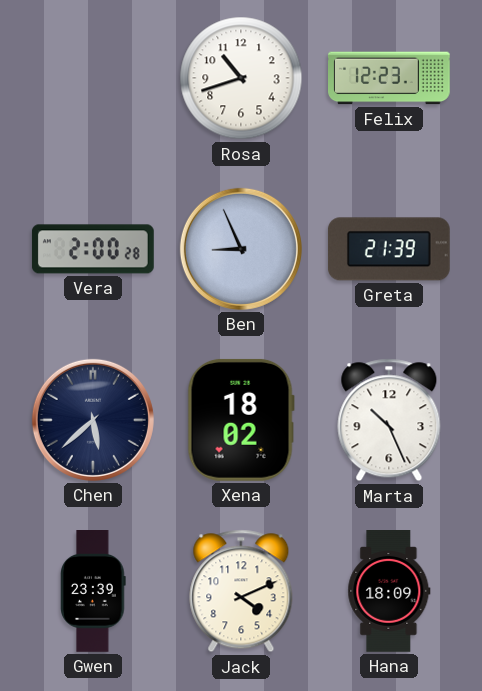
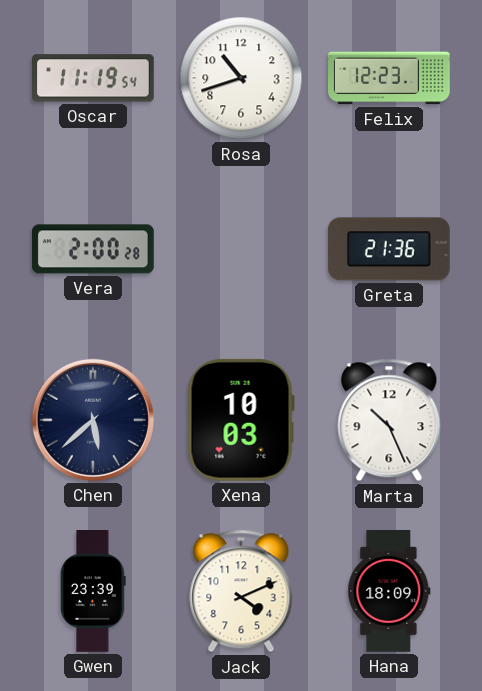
Oscar: none -> 11:19
Ben: 8:56 -> none
Greta: 21:39 -> 21:36
Xena: 18:02 -> 10:03
